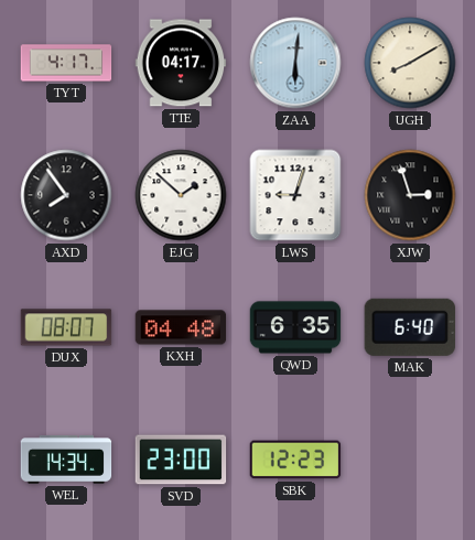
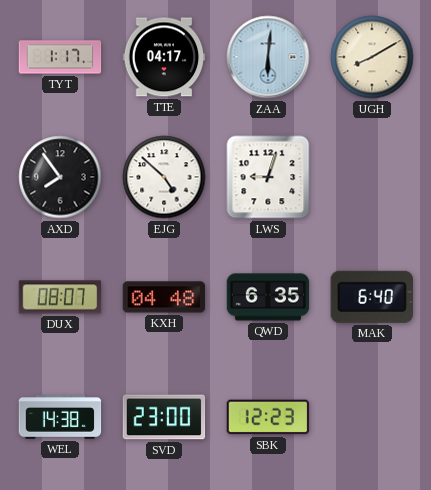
TYT: 4:17 -> 1:17
EJG: 1:52 -> 4:52
XJW: 2:57 -> none
WEL: 14:34 -> 14:38
